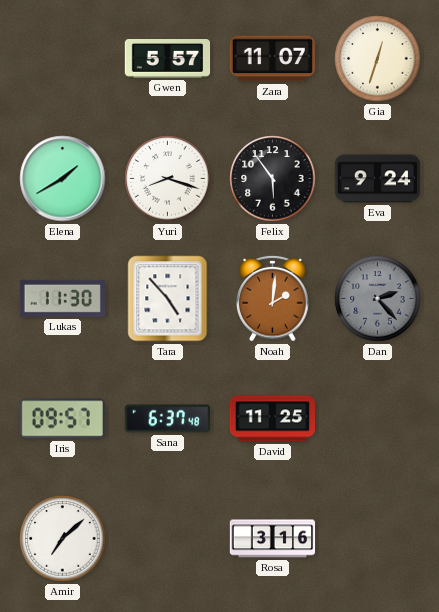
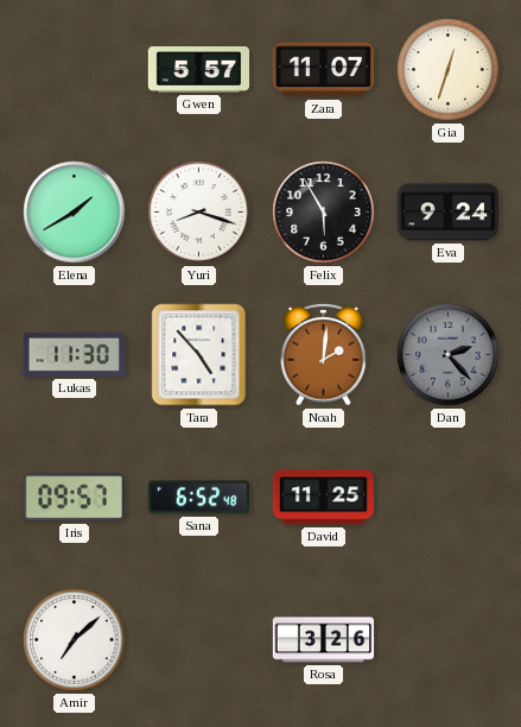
Felix: 5:54 -> 5:55
Sana: 6:37 -> 6:52
Rosa: 3:16 -> 3:26
